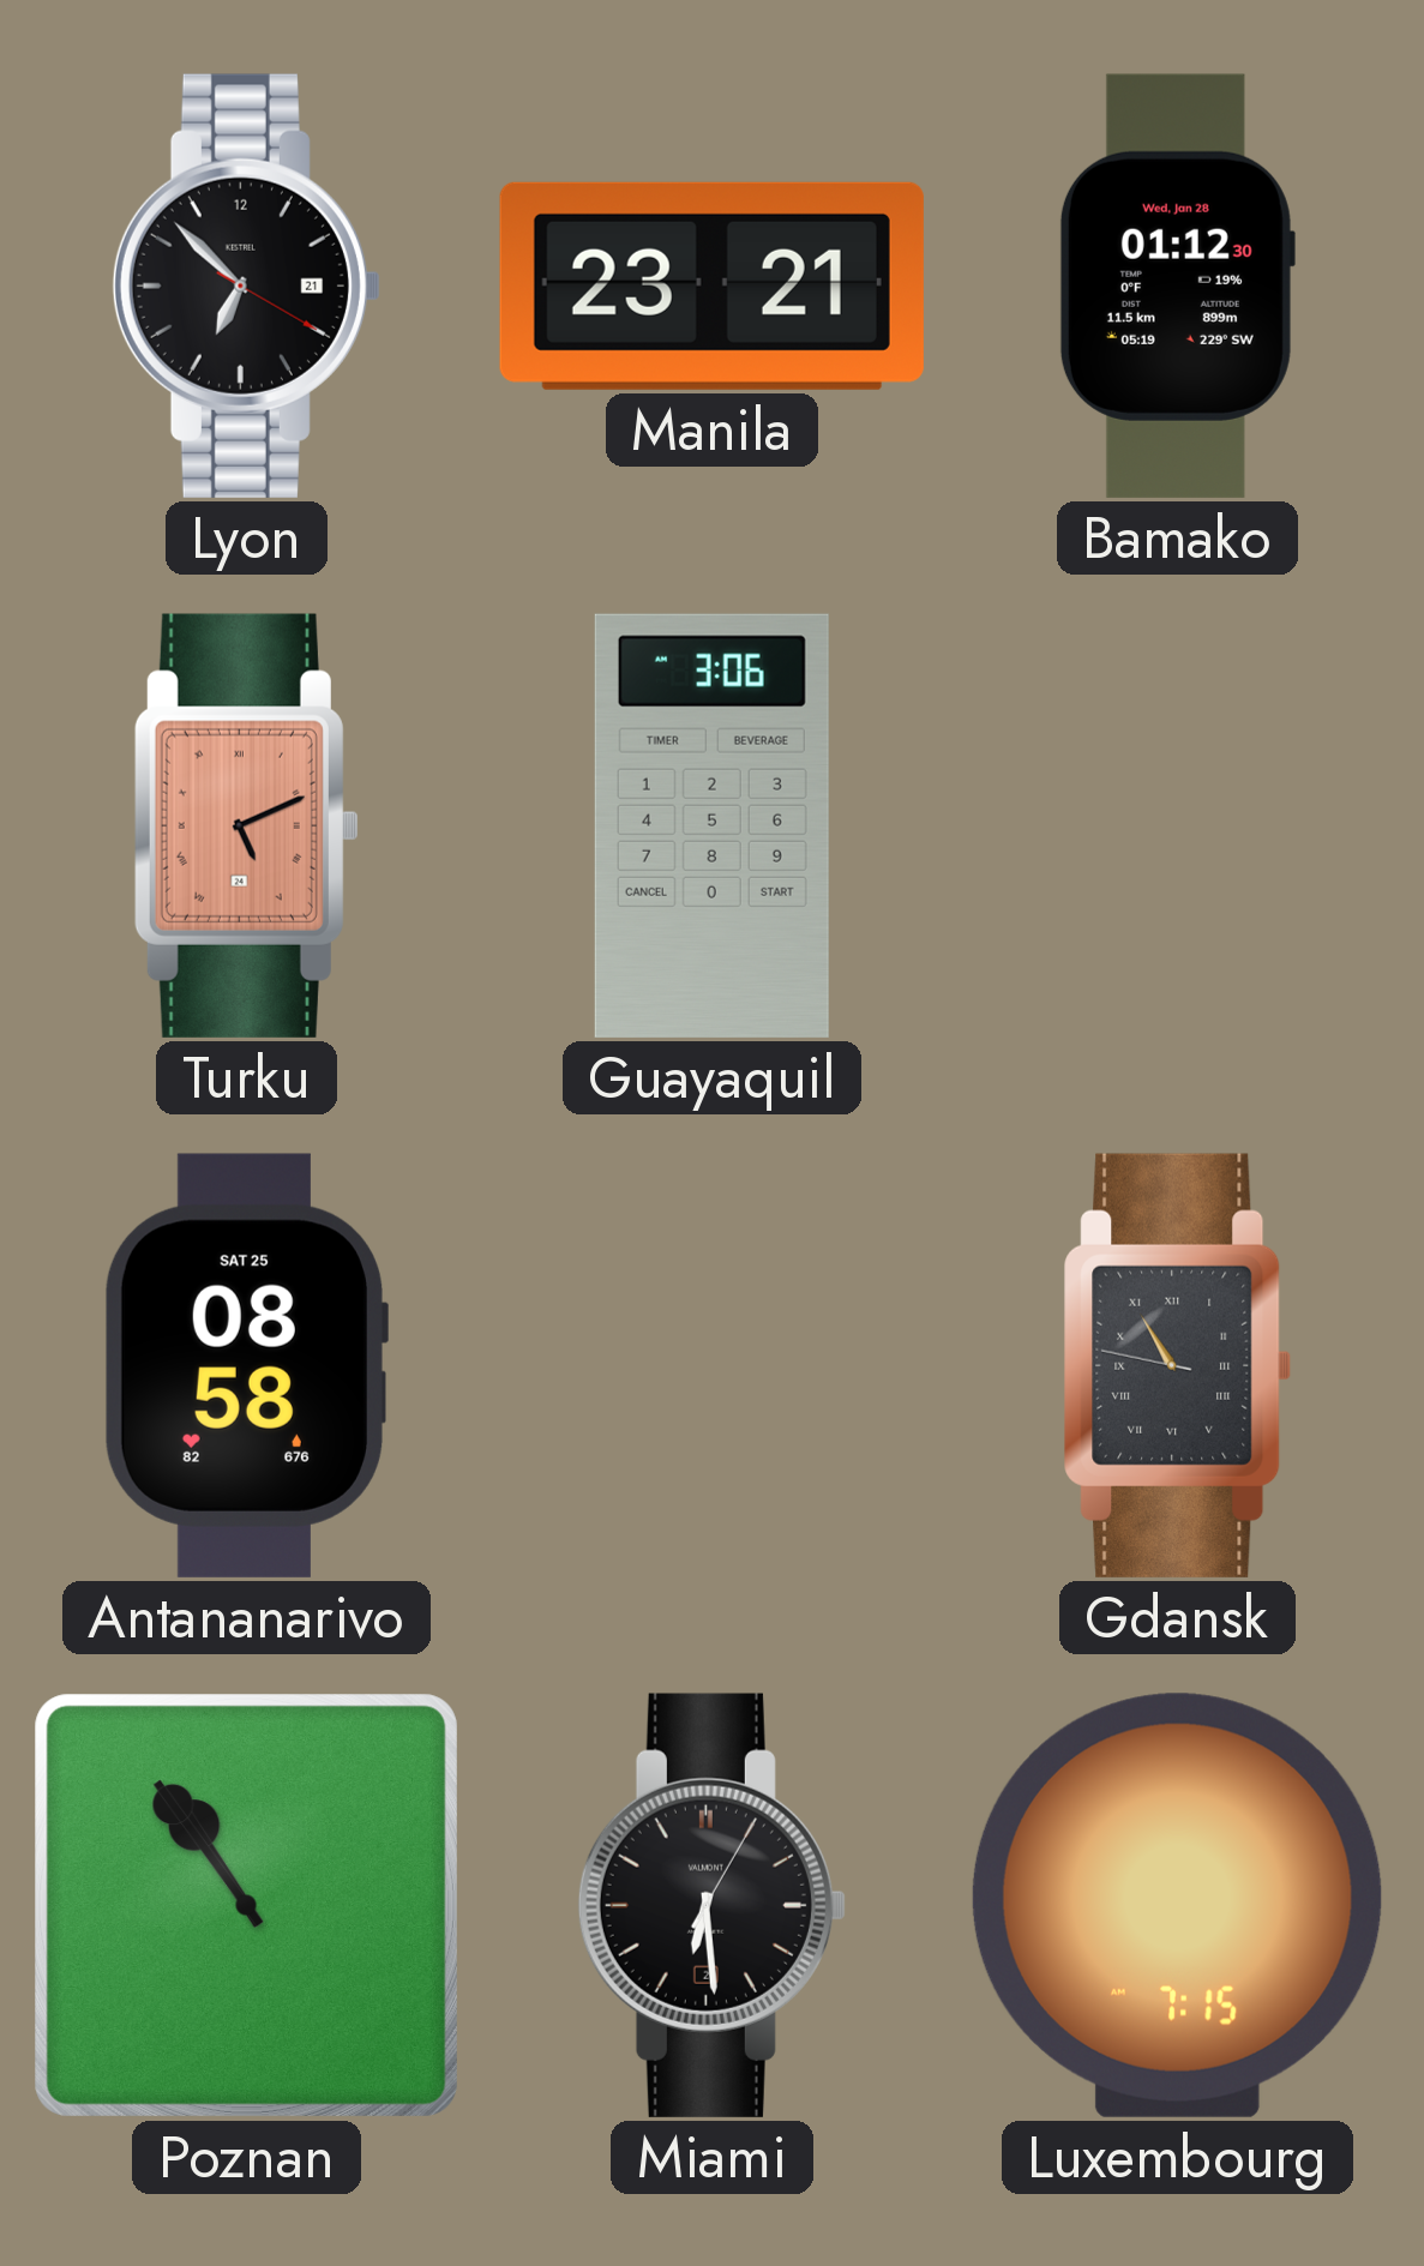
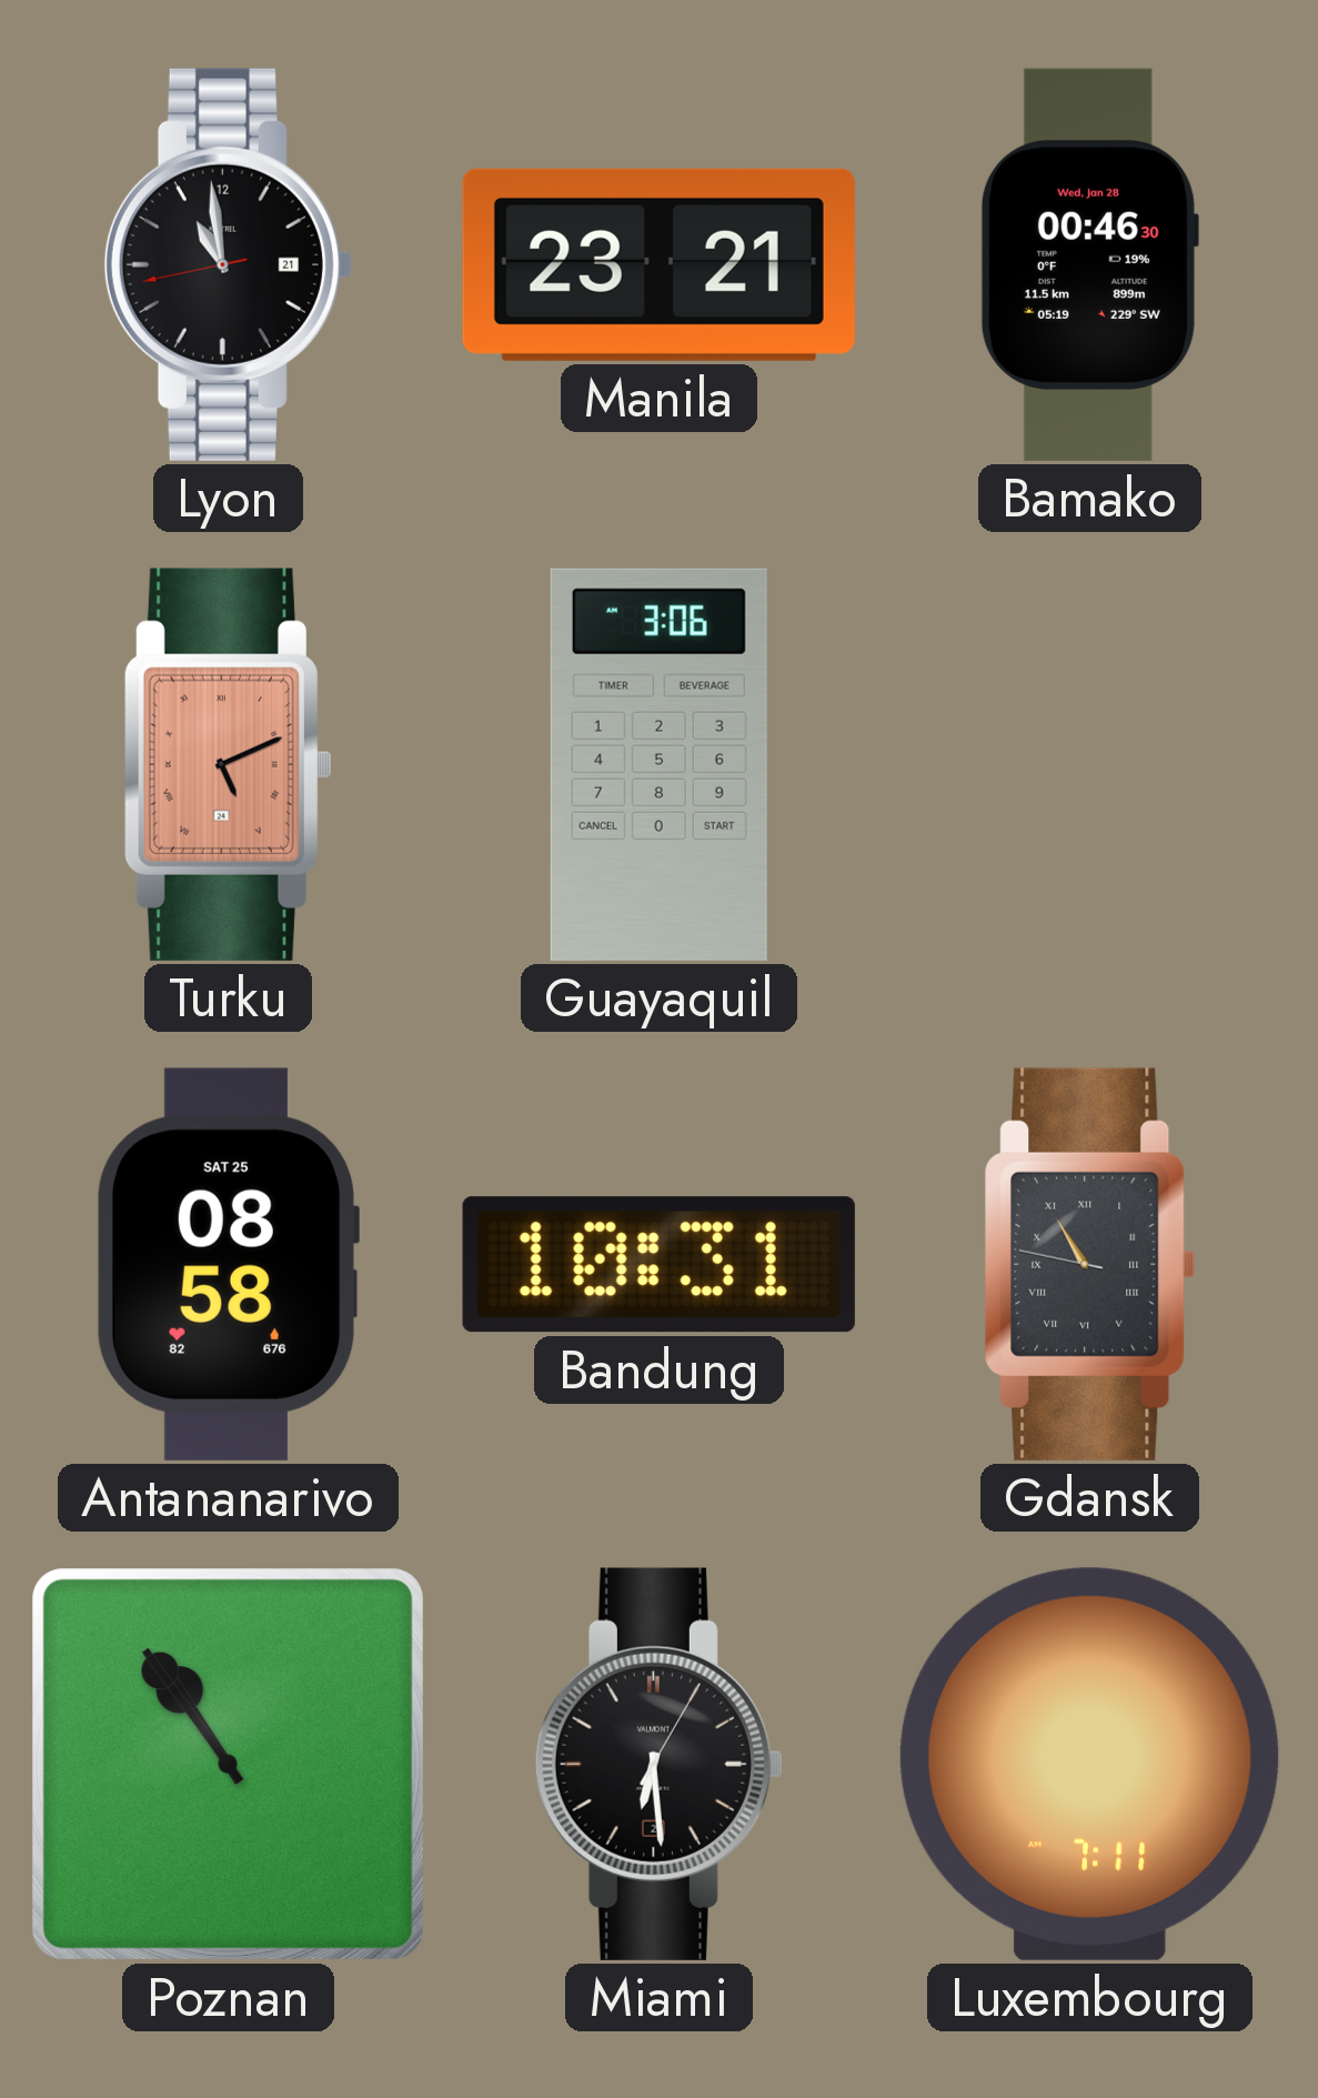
Lyon: 6:52 -> 10:58
Bamako: 01:12 -> 00:46
Bandung: none -> 10:31
Luxembourg: 7:15 -> 7:11
